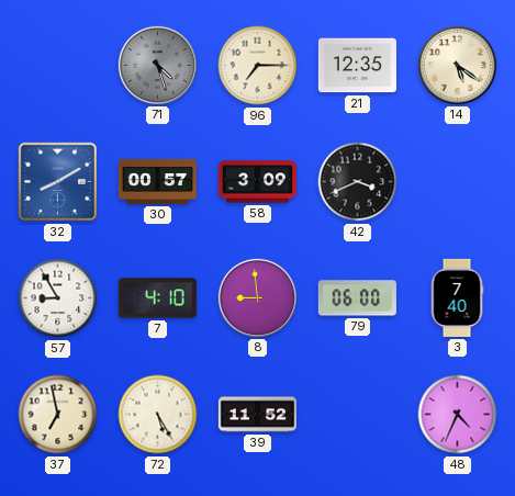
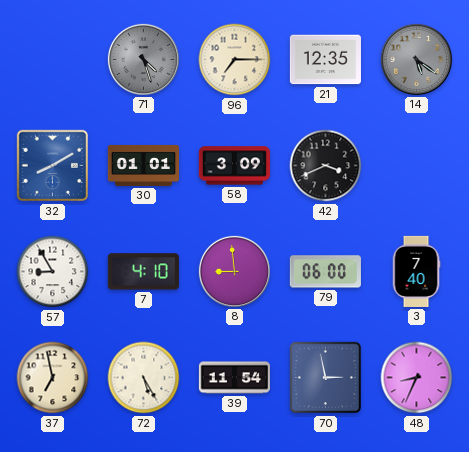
14 dial: cream -> grey
30: 00:57 -> 01:01
39: 11:52 -> 11:54
70: none -> 2:58
48: 4:34 -> 8:34
